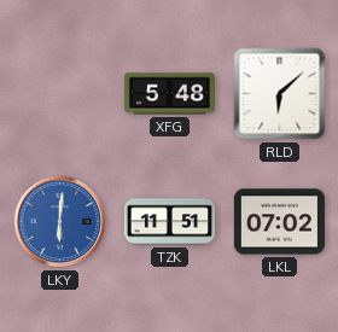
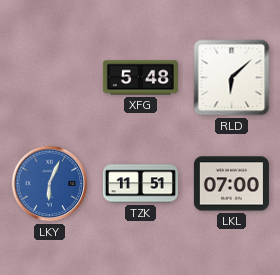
LKY: 6:01 -> 6:04
LKL: 07:02 -> 07:00
